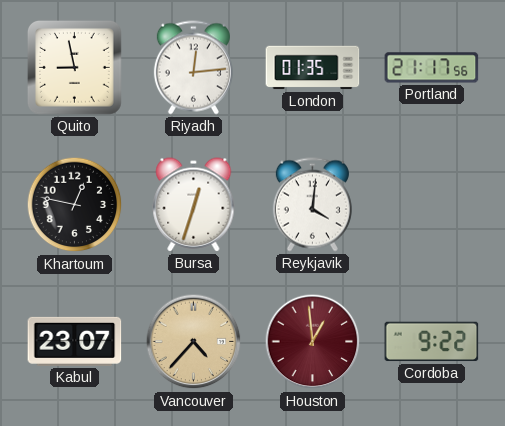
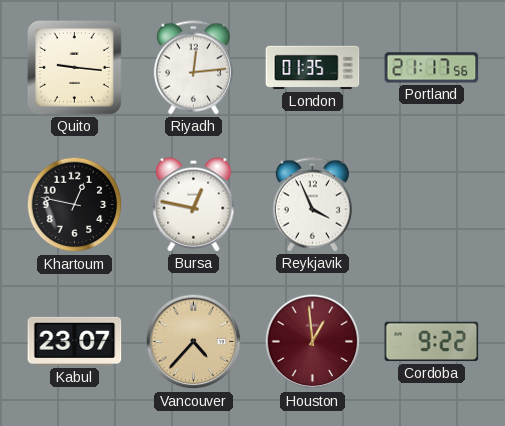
Quito: 8:58 -> 9:16
Bursa: 12:33 -> 12:47
Reykjavik: 4:01 -> 3:56
